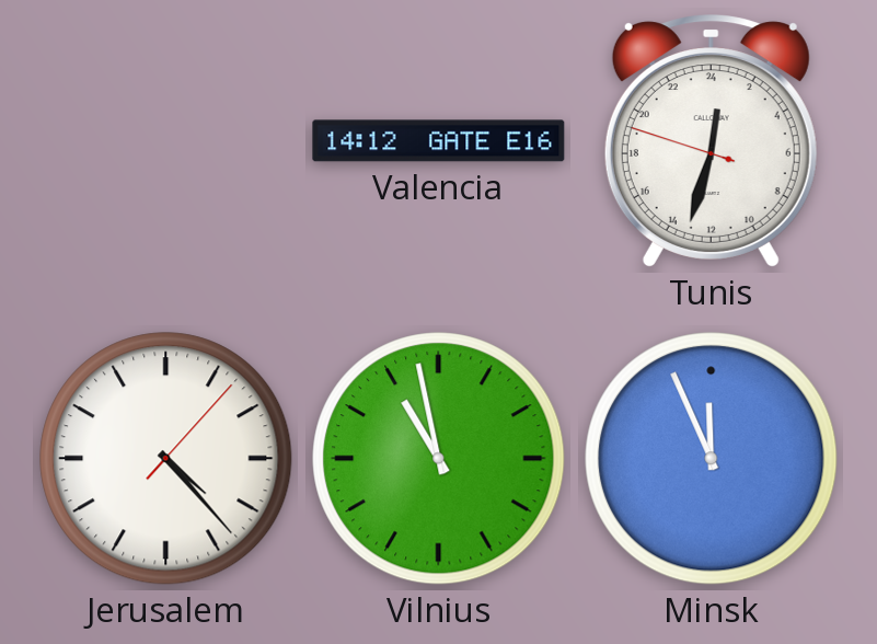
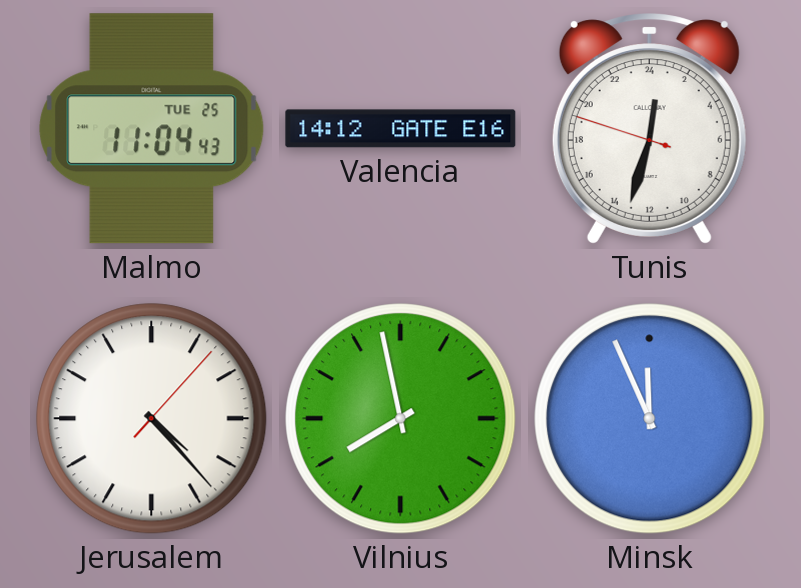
Malmo: none -> 11:04
Vilnius: 10:58 -> 7:58
